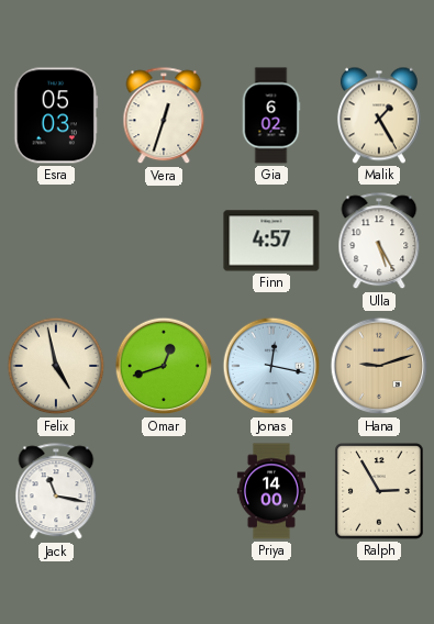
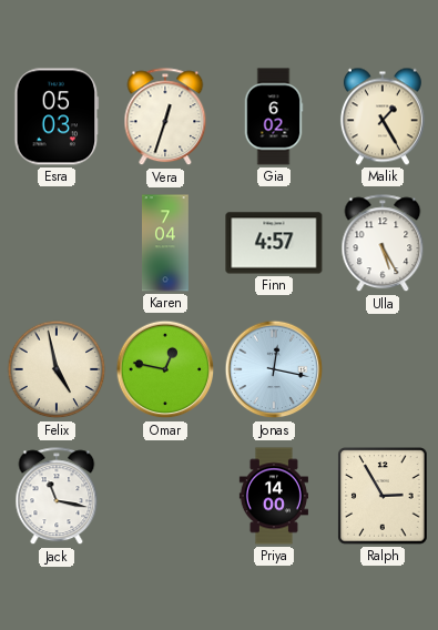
Karen: none -> 7:04
Omar: 12:42 -> 12:47
Hana: 9:12 -> none
